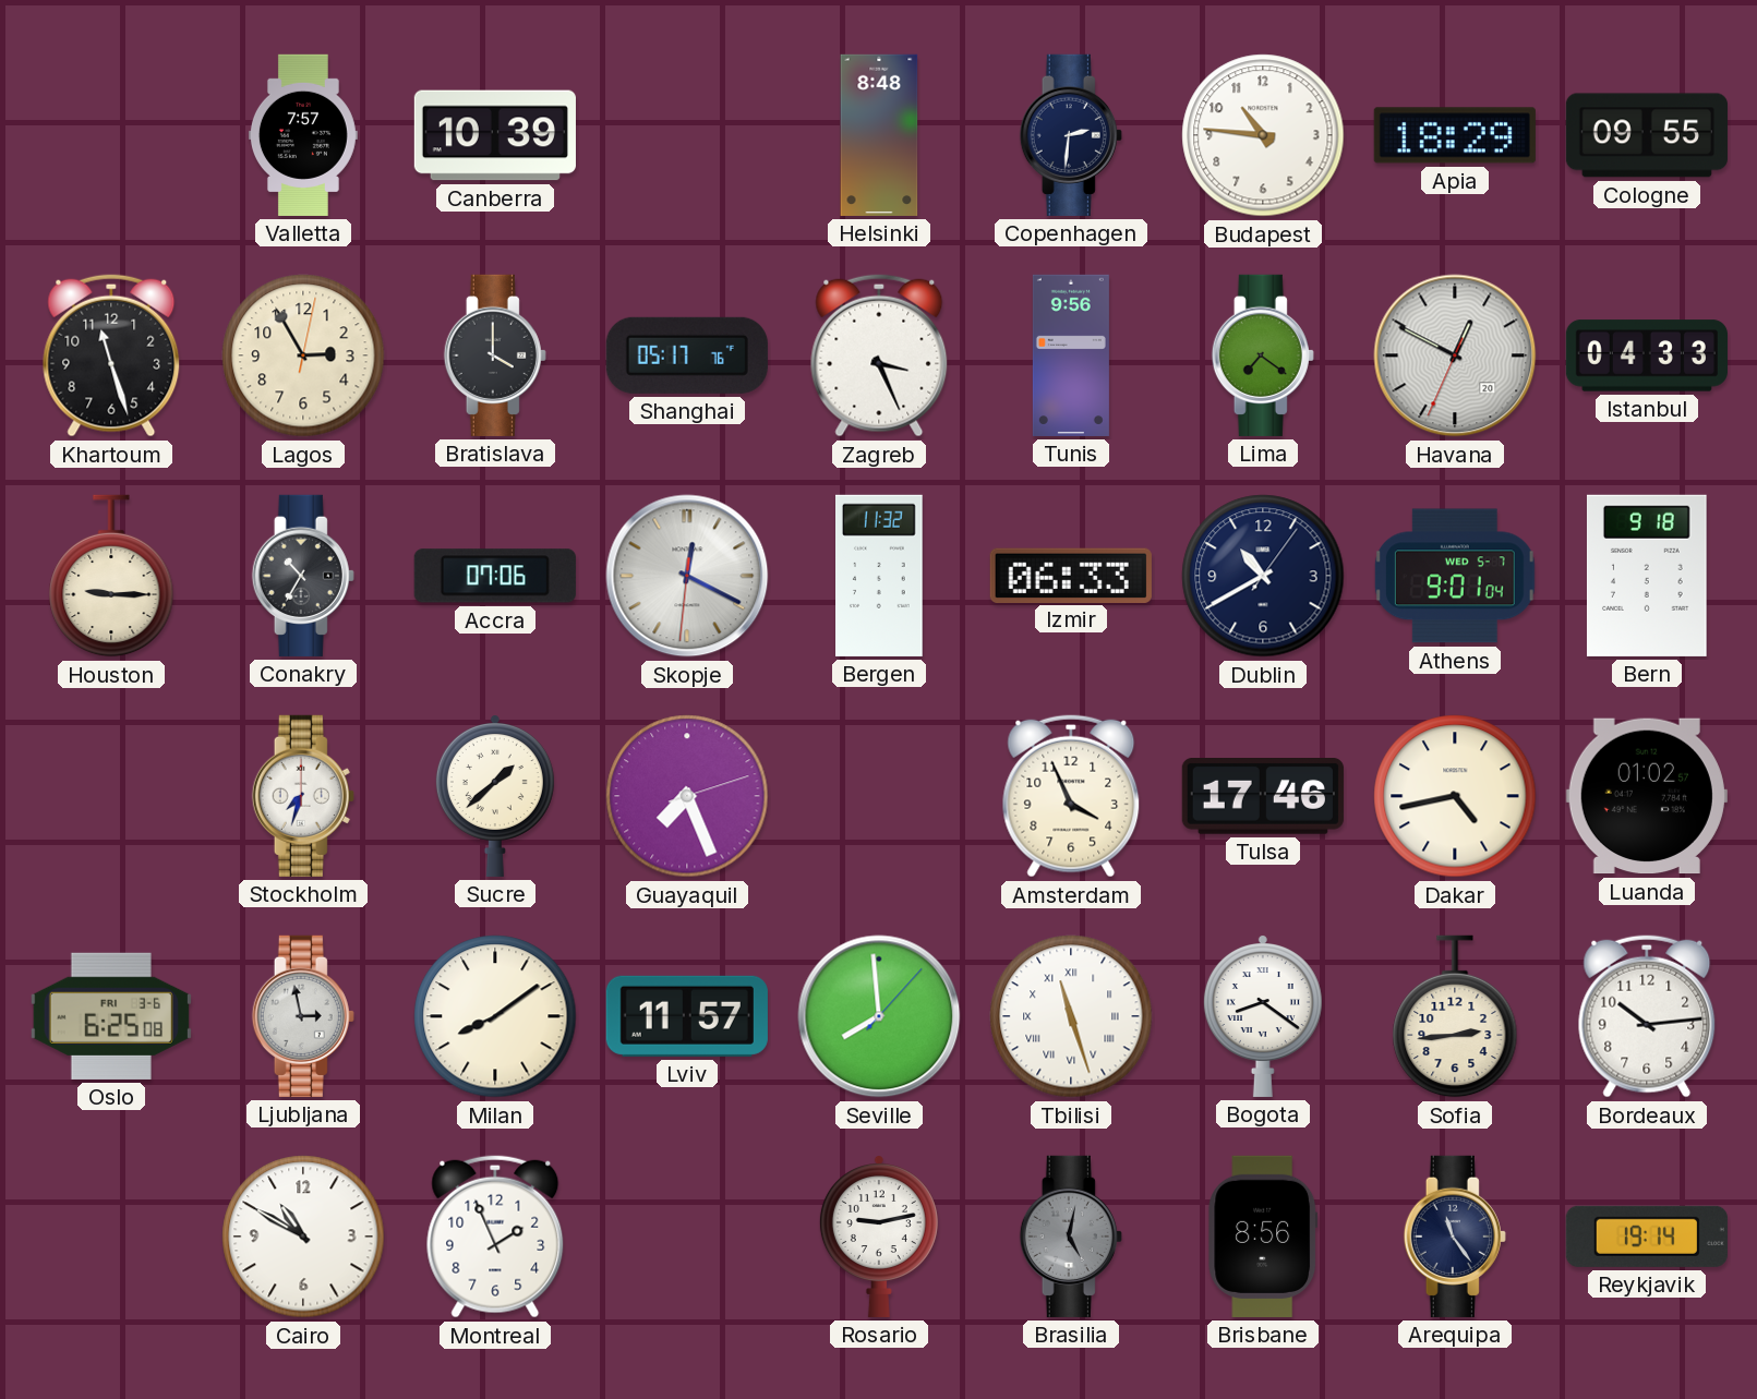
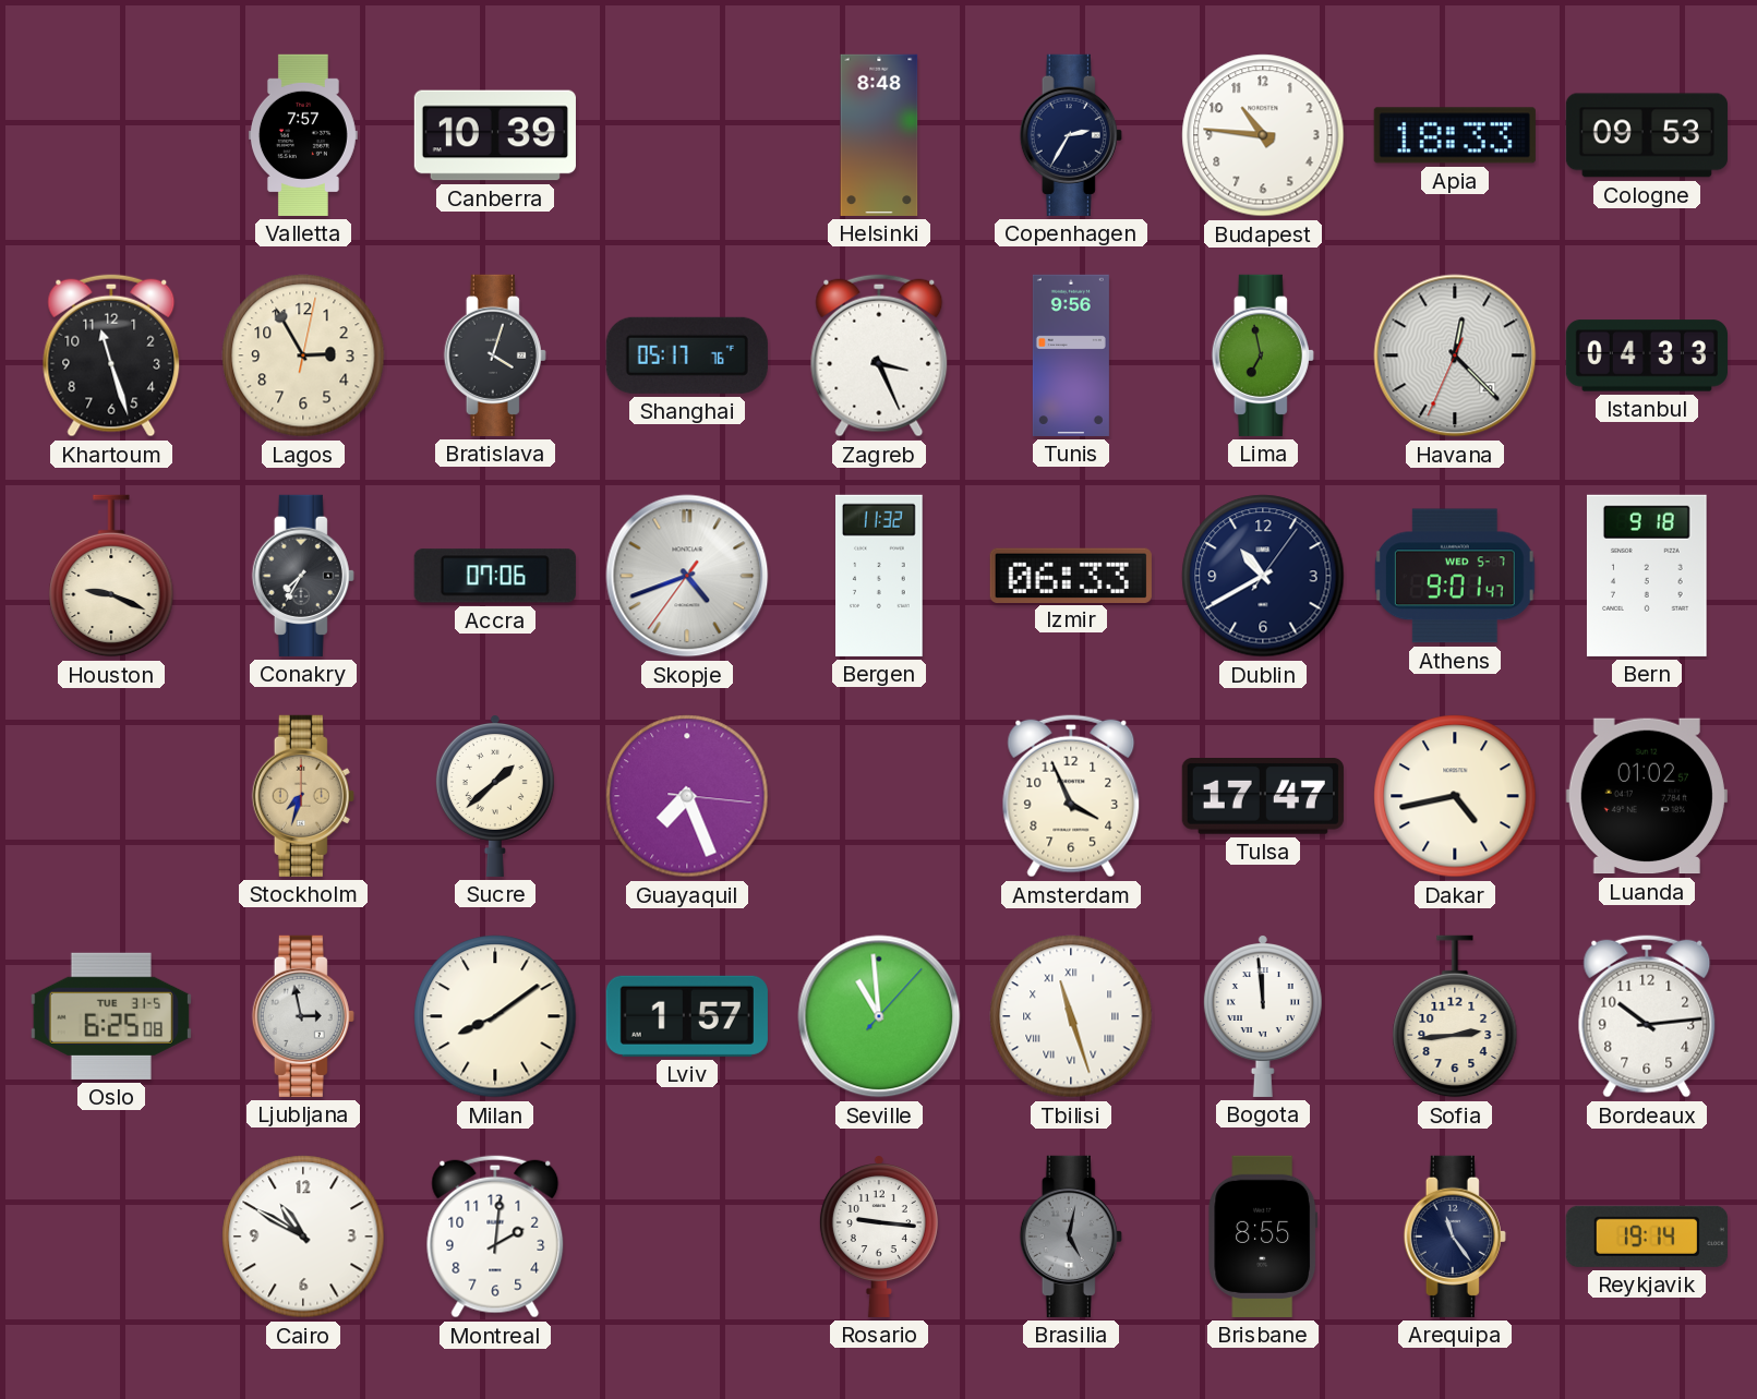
Copenhagen: 2:31 -> 2:35
Apia: 18:29 -> 18:33
Cologne: 09:55 -> 09:53
Bratislava: 4:00 -> 4:03
Lima: 7:21 -> 6:58
Havana: 12:49 -> 12:22
Houston: 9:15 -> 9:19
Conakry: 10:35 -> 7:35
Skopje: 12:19 -> 4:41
Athens: 9:01:04 -> 9:01:47
Stockholm dial: white -> champagne
Guayaquil: 7:26:12 -> 7:26:16
Tulsa: 17:46 -> 17:47
Oslo date: FRI 3-6 -> TUE 31-5
Lviv: 11:57 -> 1:57
Seville: 7:59 -> 10:59
Bogota: 8:21 -> 11:59
Montreal: 1:56 -> 2:01
Rosario: 9:13 -> 9:16
Brisbane: 8:56 -> 8:55
